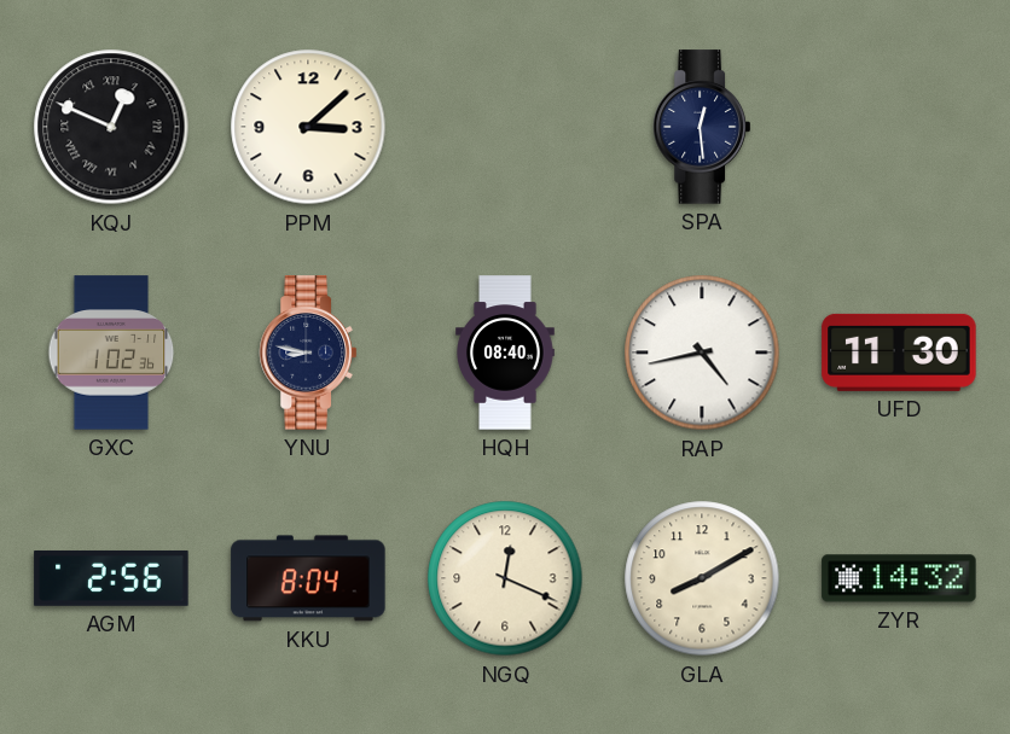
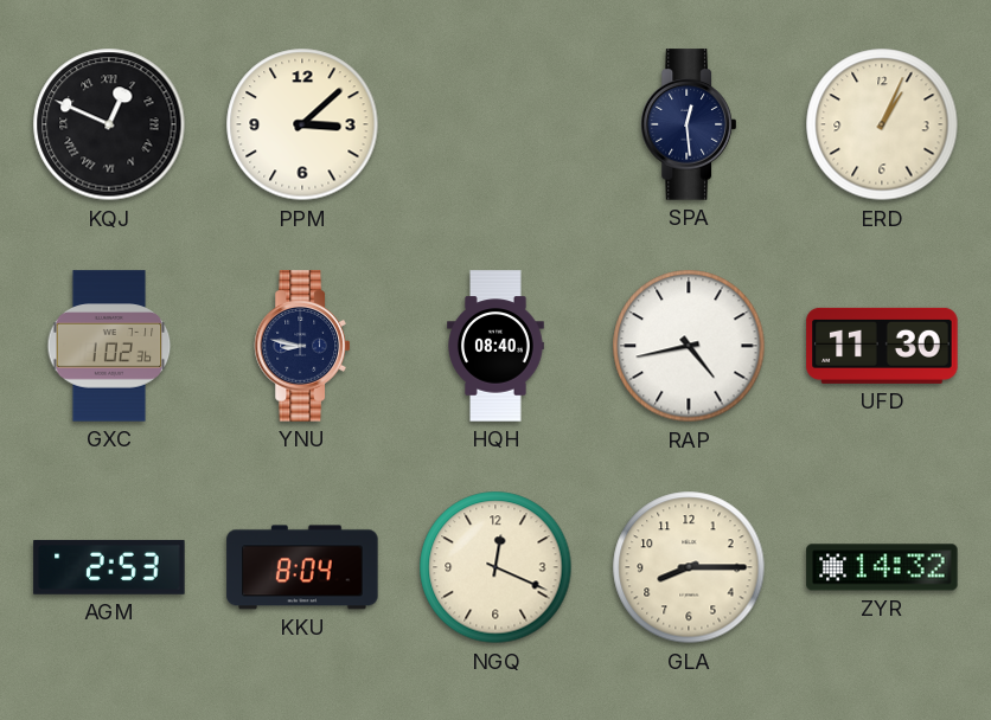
ERD: none -> 1:04
AGM: 2:56 -> 2:53
GLA: 8:10 -> 8:15
